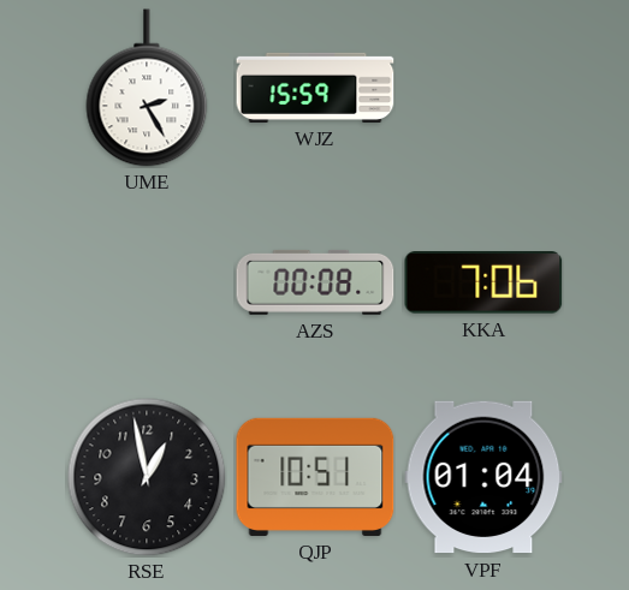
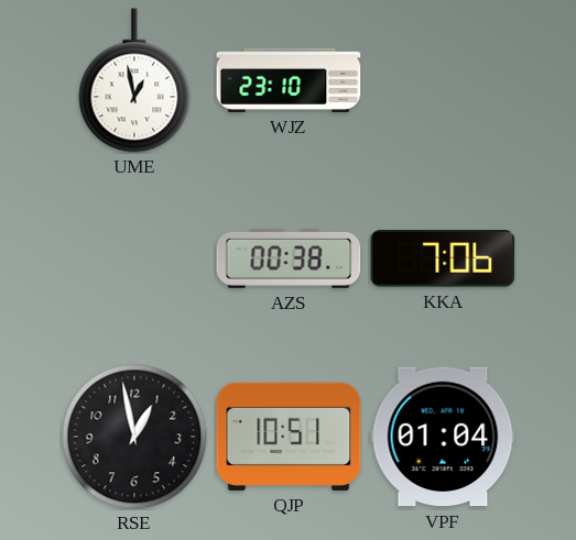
UME: 2:25 -> 12:58
WJZ: 15:59 -> 23:10
AZS: 00:08 -> 00:38
